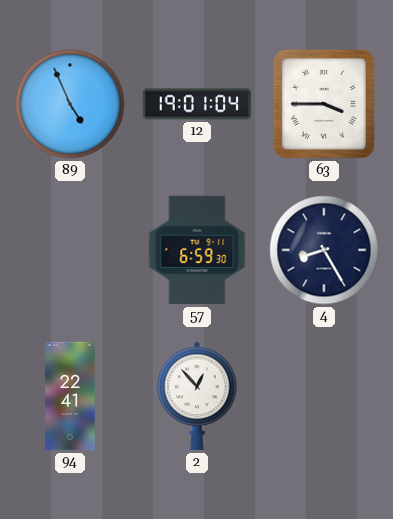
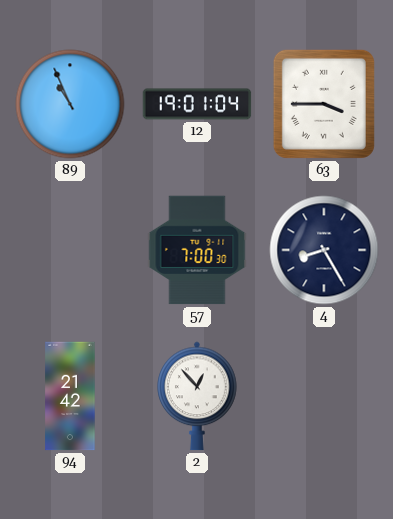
89: 4:56 -> 10:56
57: 6:59 -> 7:00
94: 22:41 -> 21:42
